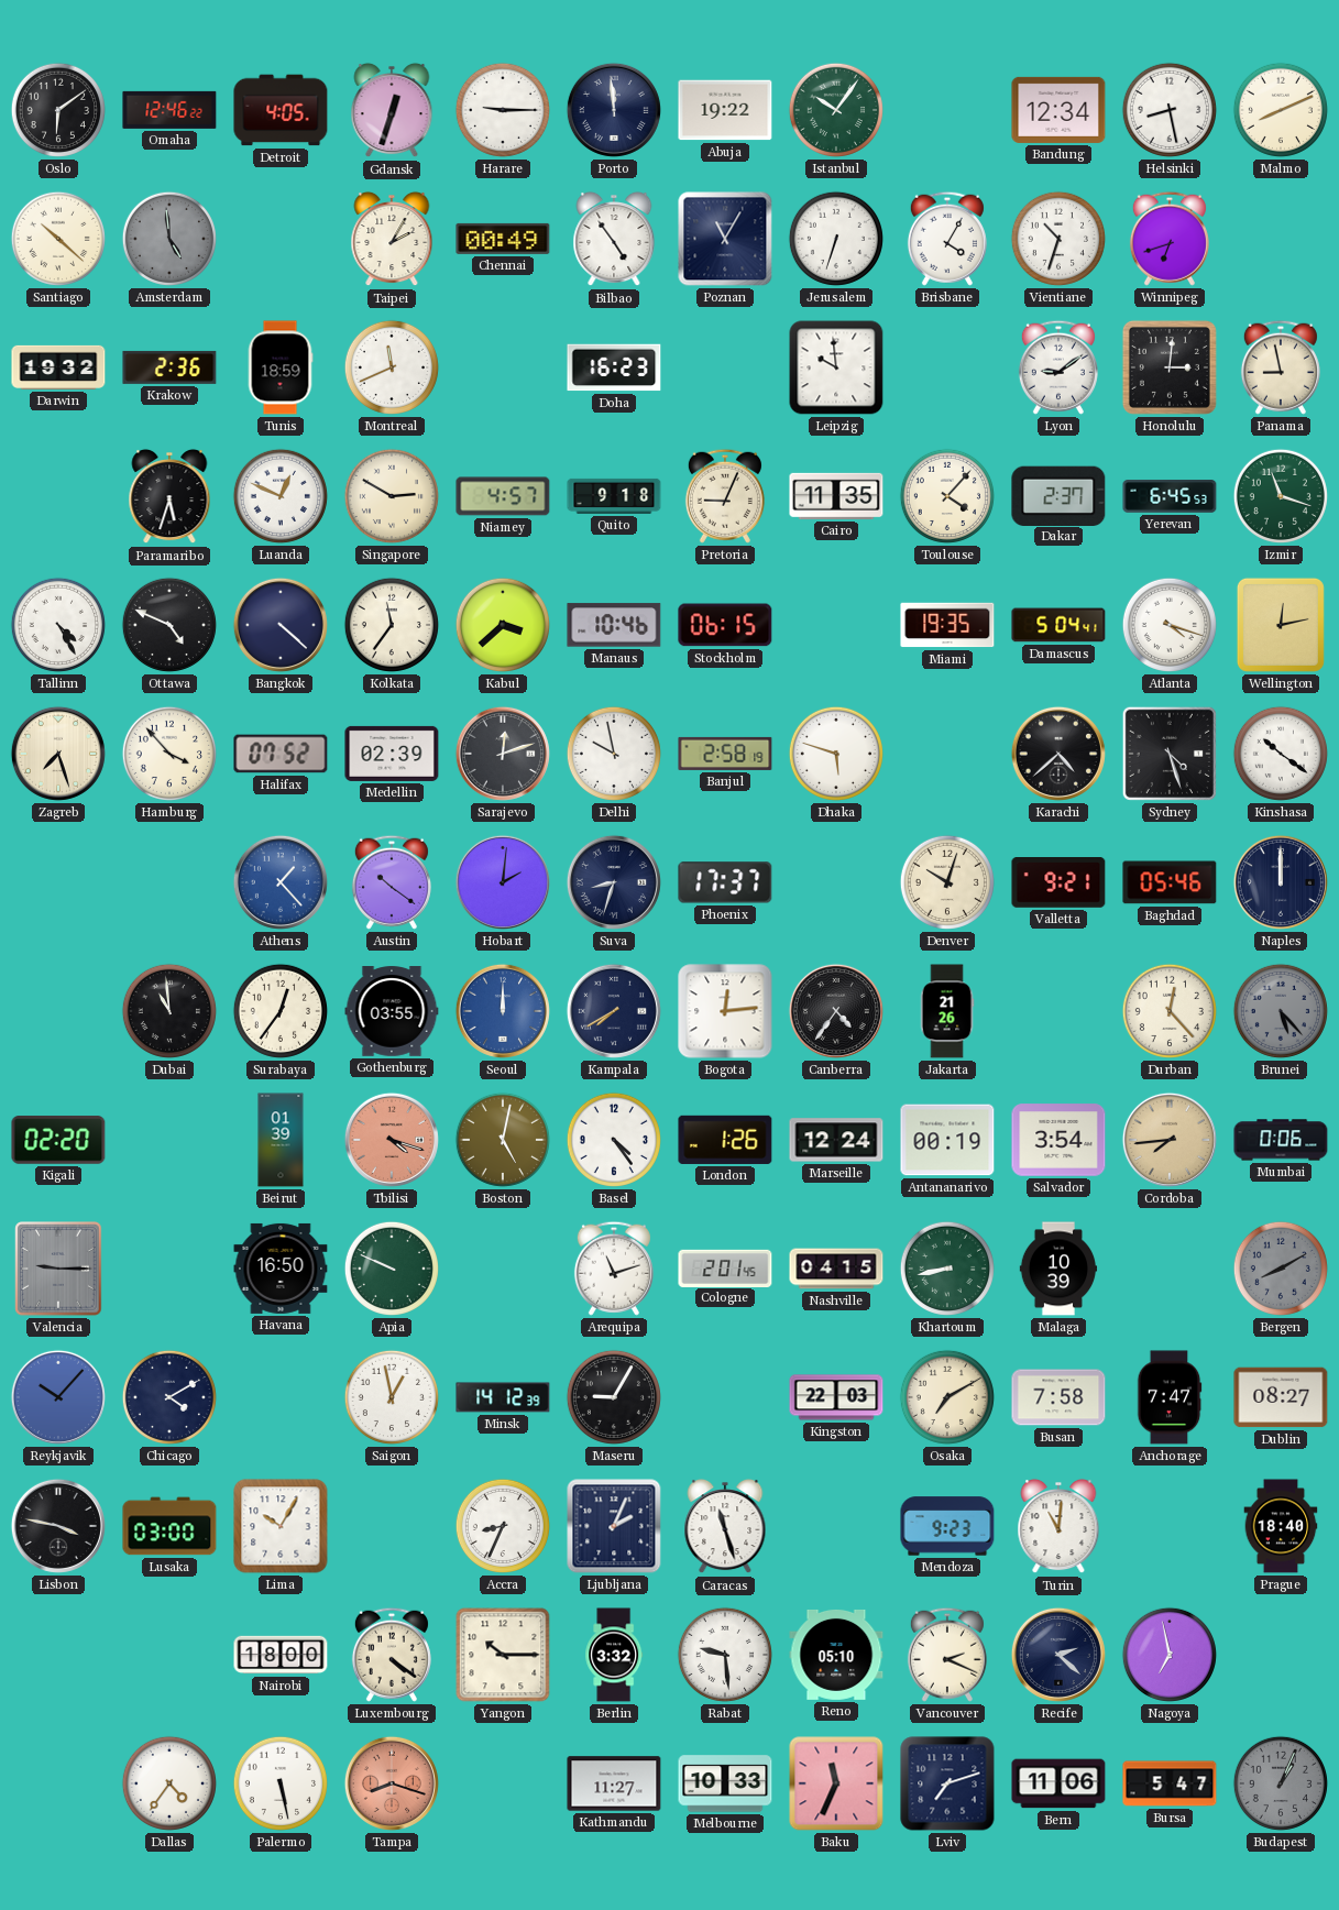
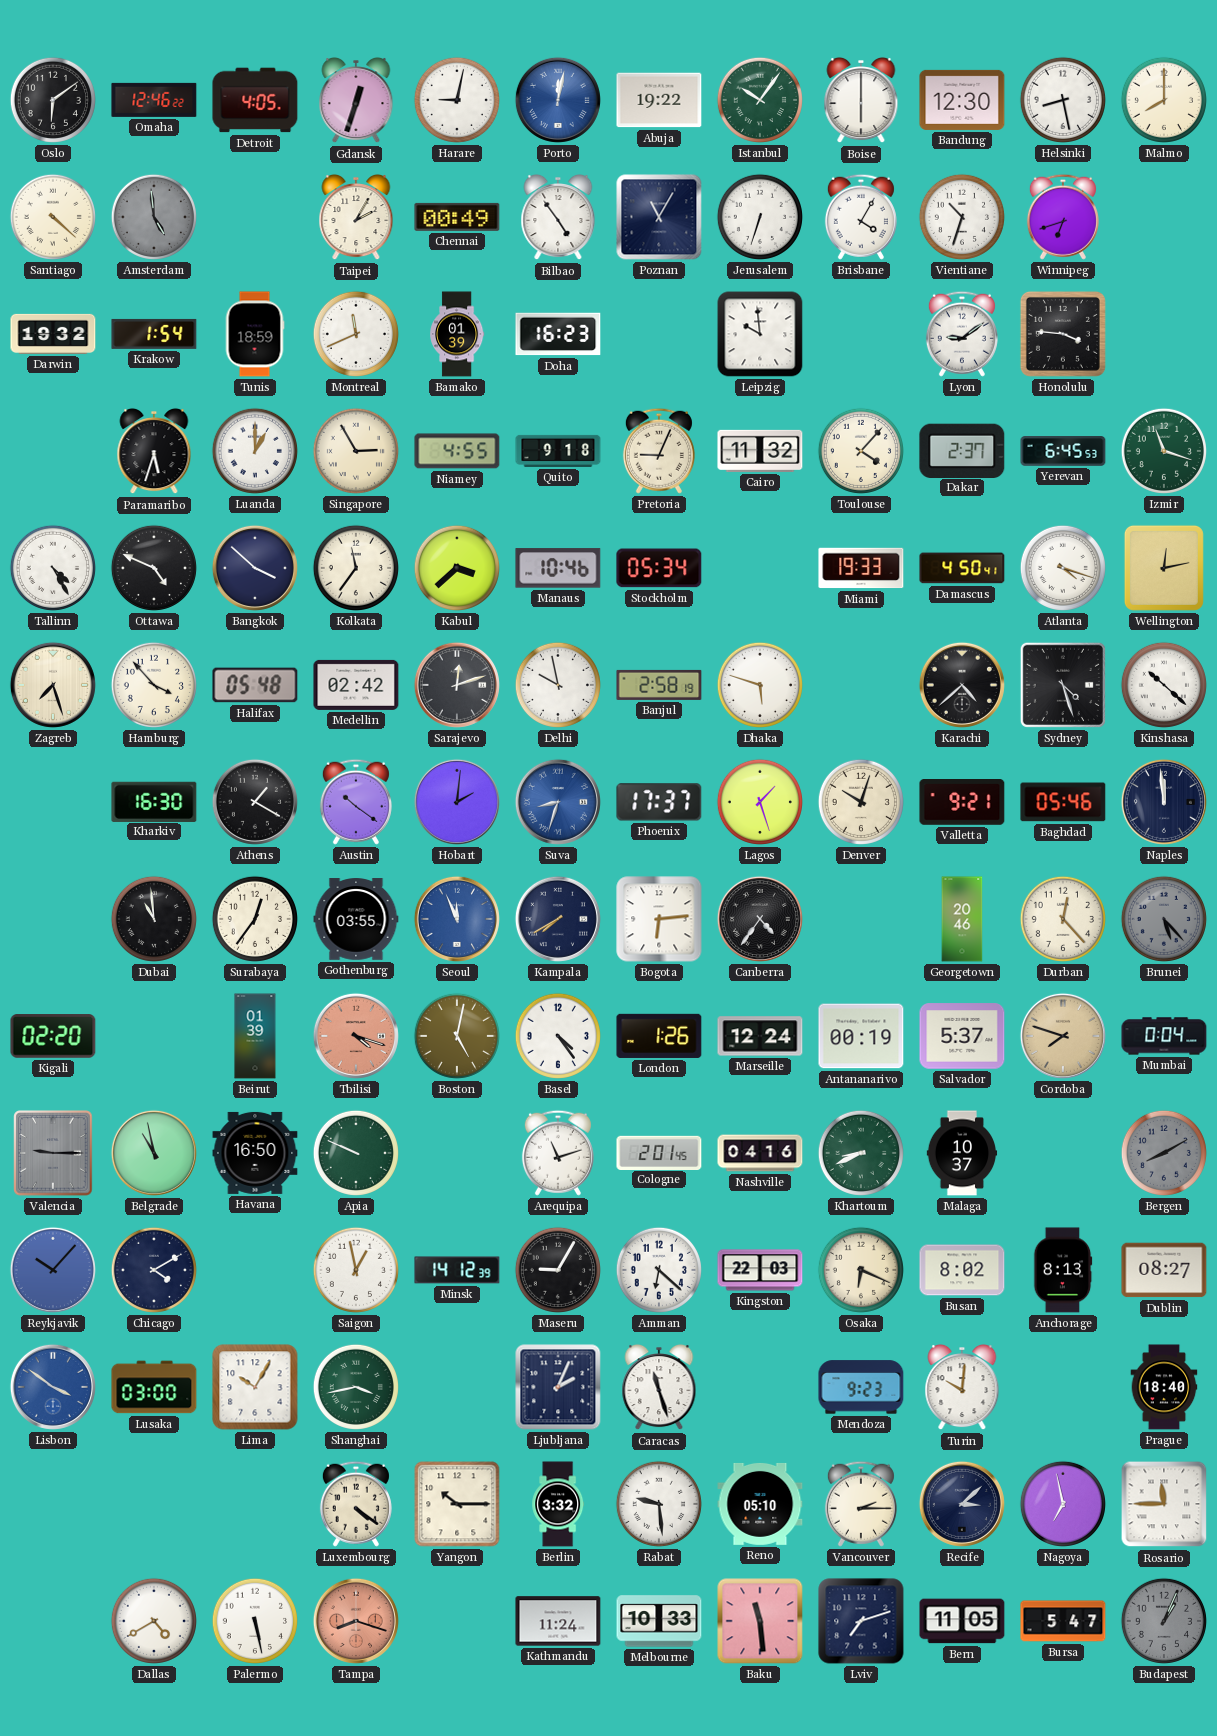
Harare: 9:15 -> 9:02
Porto: 11:59 -> 12:02
Porto dial: navy -> blue
Boise: none -> 6:00
Bandung: 12:34 -> 12:30
Malmo: 8:11 -> 8:00
Santiago: 10:22 -> 4:22
Krakow: 2:36 -> 1:54
Bamako: none -> 01:39
Honolulu: 3:01 -> 3:46
Panama: 8:58 -> none
Luanda: 12:49 -> 1:00
Singapore: 2:50 -> 2:55
Niamey: 4:57 -> 4:55
Cairo: 11:35 -> 11:32
Bangkok: 4:22 -> 3:52
Stockholm: 06:15 -> 05:34
Miami: 19:35 -> 19:33
Damascus: 5:04 -> 4:50
Halifax: 07:52 -> 05:48
Medellin: 02:39 -> 02:42
Kinshasa: 10:21 -> 10:22
Kharkiv: none -> 16:30
Athens: 1:23 -> 1:20
Athens dial: blue -> black
Suva dial: navy -> blue
Lagos: none -> 1:27
Naples: 12:00 -> 11:59
Seoul: 12:00 -> 11:56
Bogota: 12:14 -> 6:14
Jakarta: 21:26 -> none
Georgetown: none -> 20:46
Salvador: 3:54 -> 5:37
Cordoba: 7:44 -> 7:48
Mumbai: 0:06 -> 0:04
Belgrade: none -> 10:58
Nashville: 04:15 -> 04:16
Khartoum: 8:43 -> 8:41
Malaga: 10:39 -> 10:37
Amman: none -> 6:22
Osaka: 7:10 -> 6:19
Busan: 7:58 -> 8:02
Anchorage: 7:47 -> 8:13
Lisbon: 3:47 -> 3:51
Lisbon dial: black -> blue
Shanghai: none -> 3:43
Accra: 8:34 -> none
Turin: 11:01 -> 10:01
Nairobi: 18:00 -> none
Vancouver: 2:19 -> 2:15
Recife: 2:22 -> 3:08
Rosario: none -> 11:45
Dallas: 4:36 -> 4:40
Kathmandu: 11:27 -> 11:24
Baku: 11:34 -> 11:29
Bern: 11:06 -> 11:05
